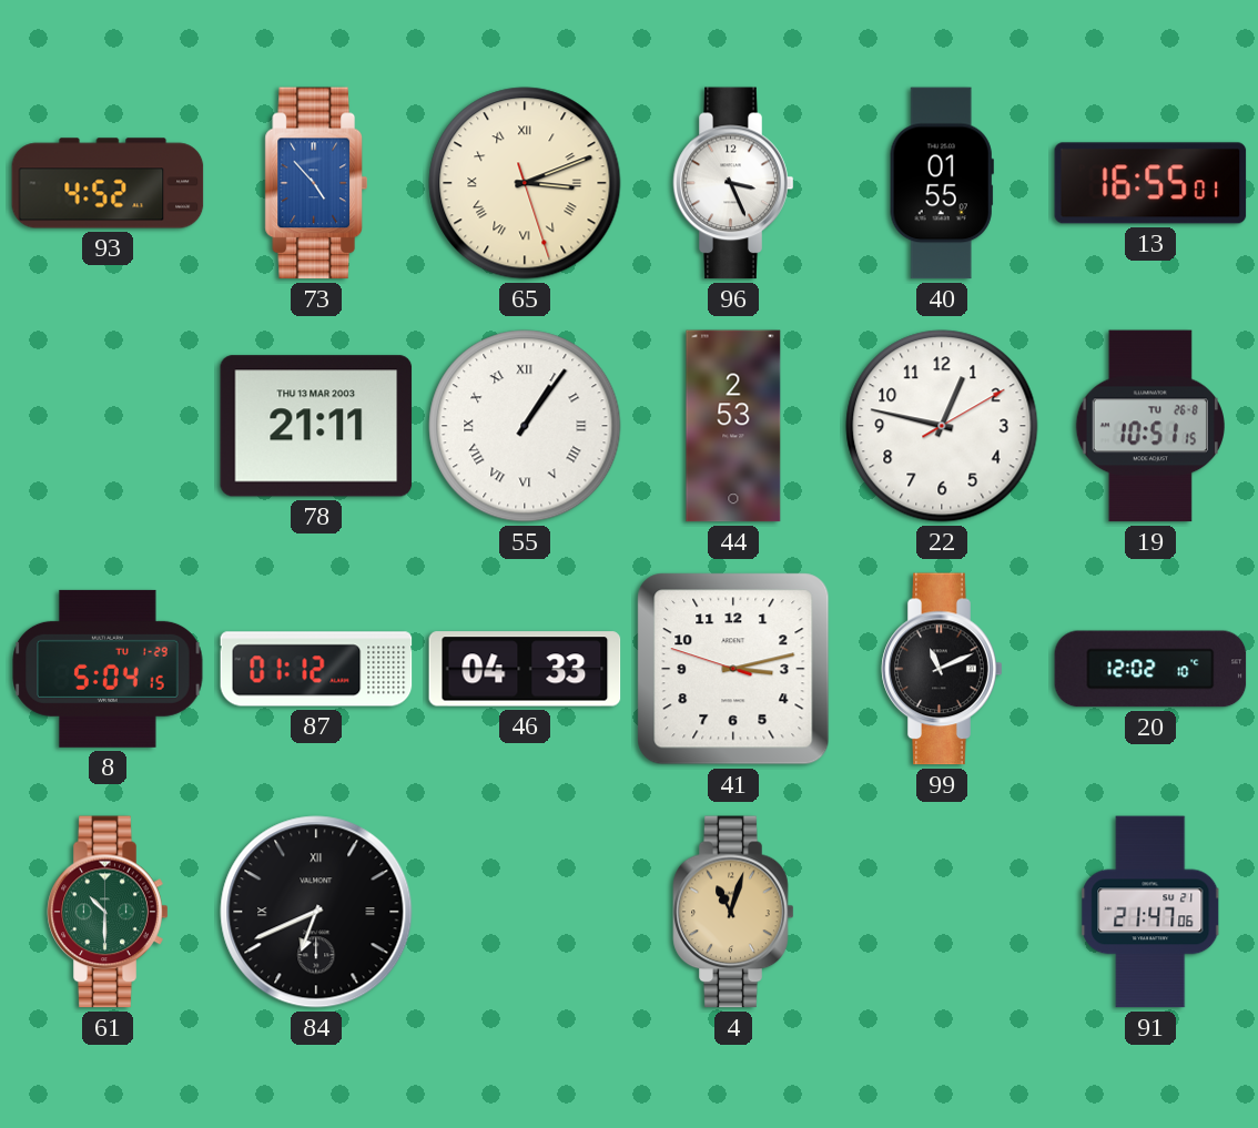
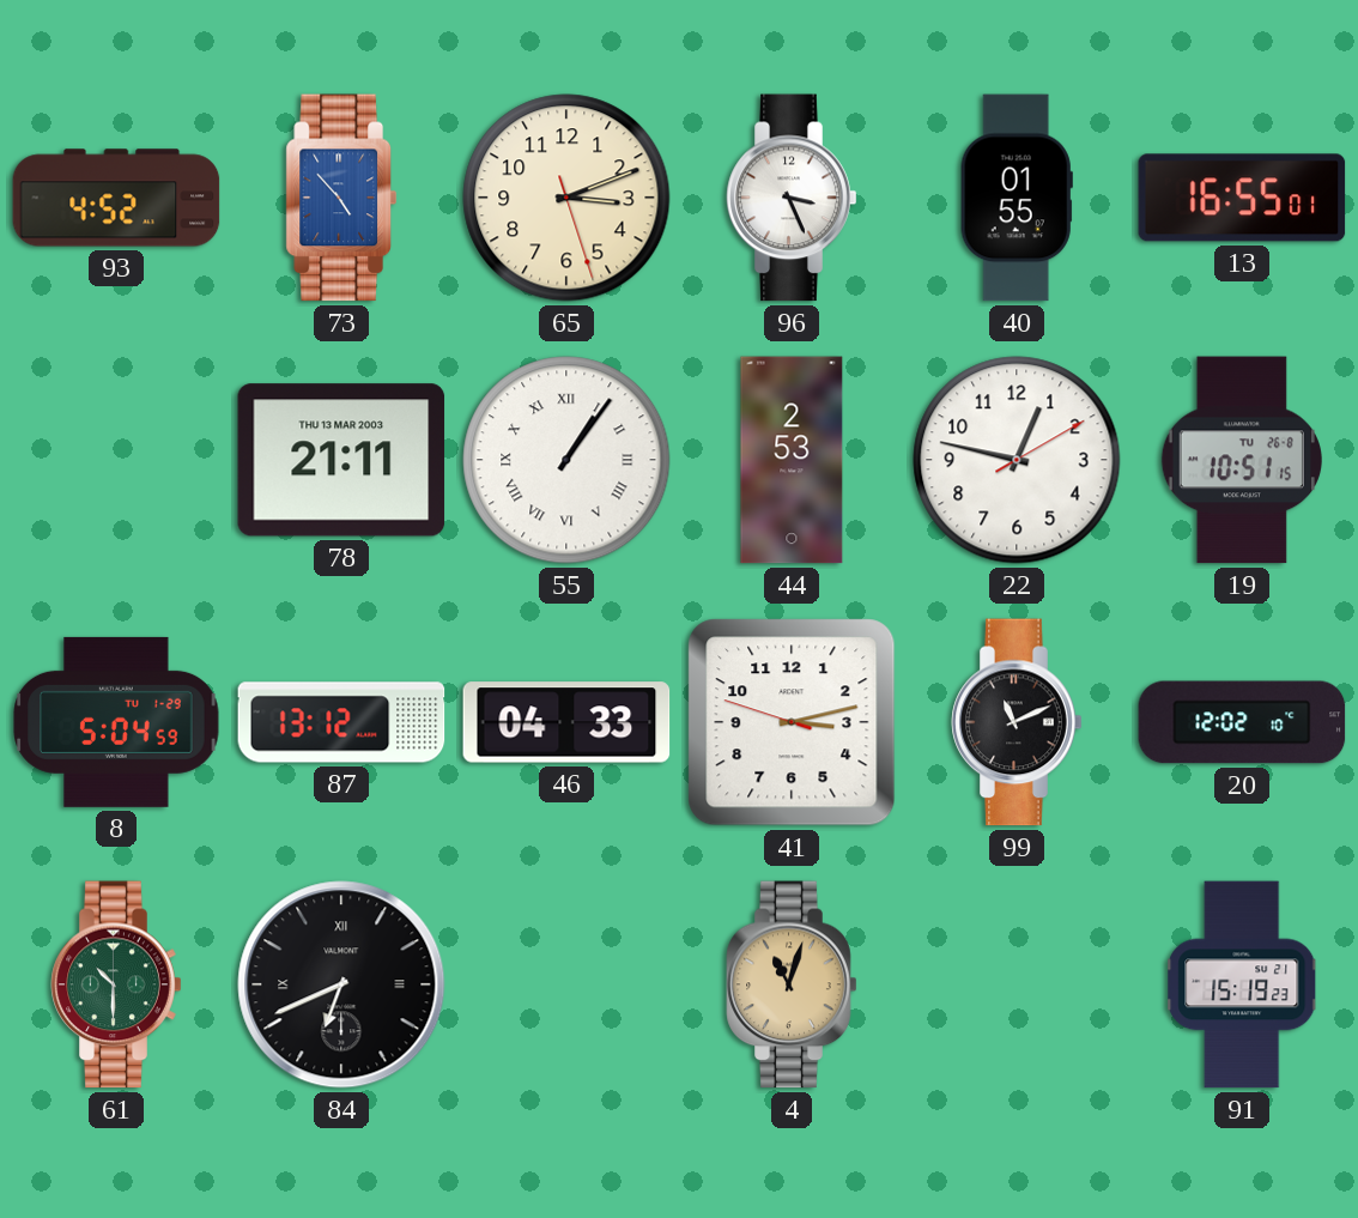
65 numerals: Roman -> Arabic
8: 5:04:15 -> 5:04:59
87: 01:12 -> 13:12
91: 21:47 -> 15:19
